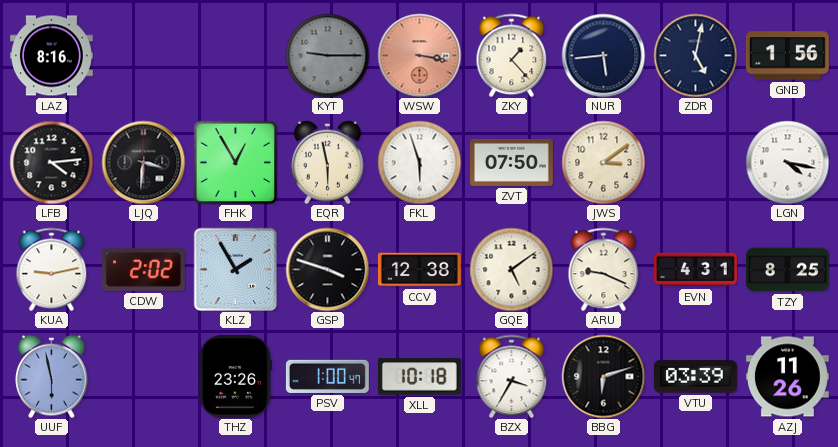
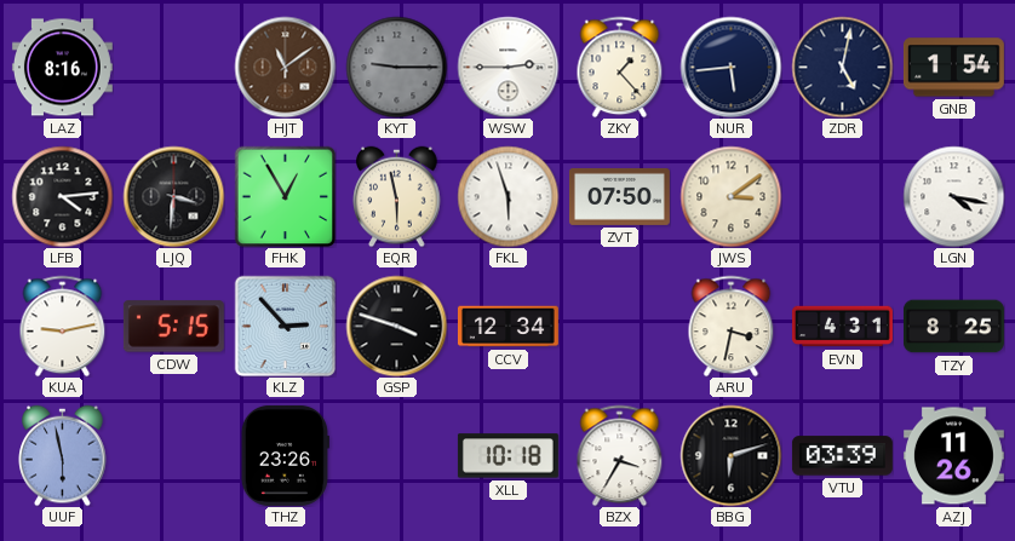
HJT: none -> 11:09
WSW: 3:17 -> 2:45
WSW dial: salmon -> white
GNB: 1:56 -> 1:54
CDW: 2:02 -> 5:15
KLZ: 1:55 -> 2:53
CCV: 12:38 -> 12:34
GQE: 5:09 -> none
ARU: 9:19 -> 3:32
PSV: 1:00 -> none
